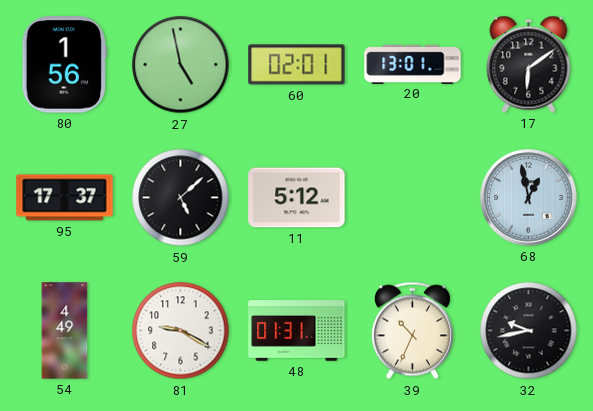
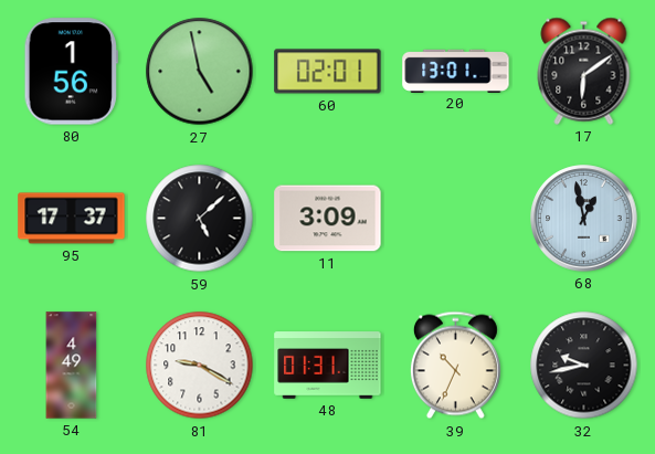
11: 5:12 -> 3:09
